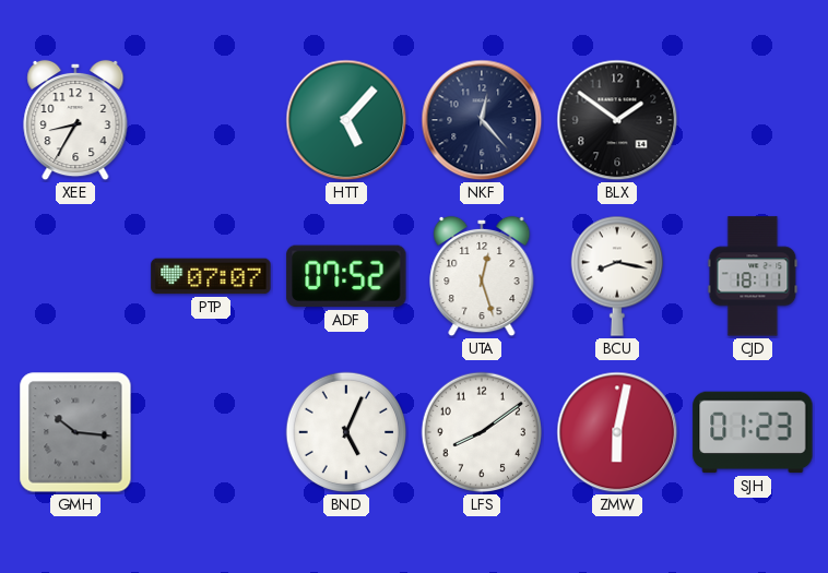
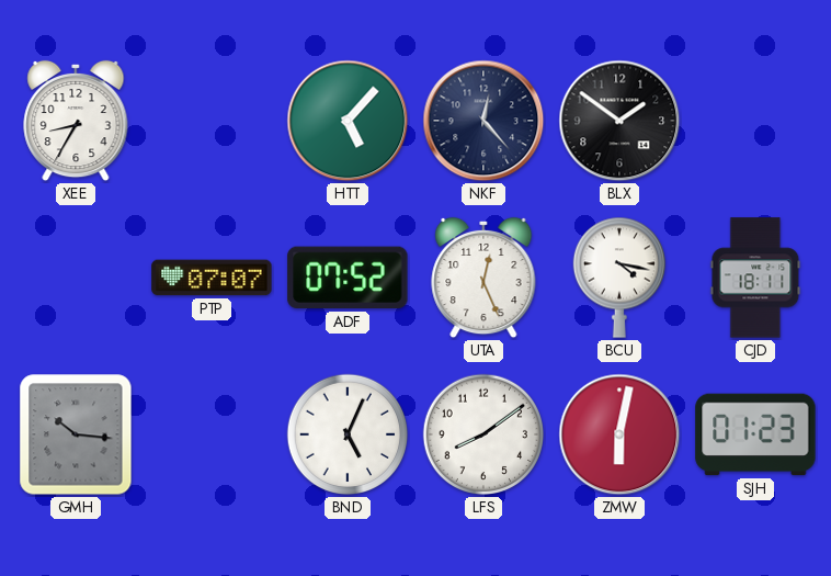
UTA: 12:27 -> 12:26
BCU: 8:17 -> 4:17
